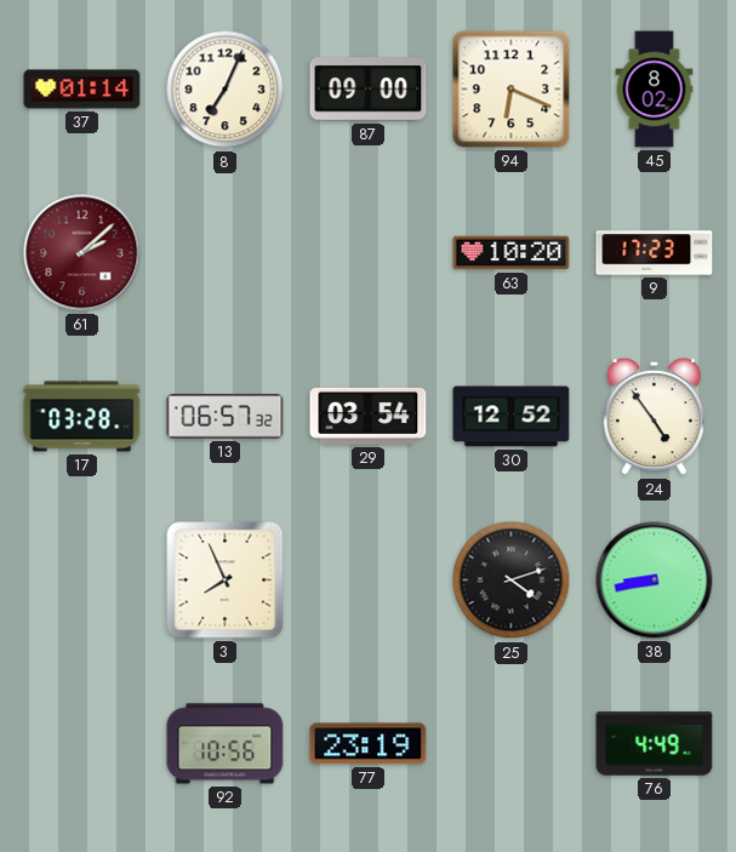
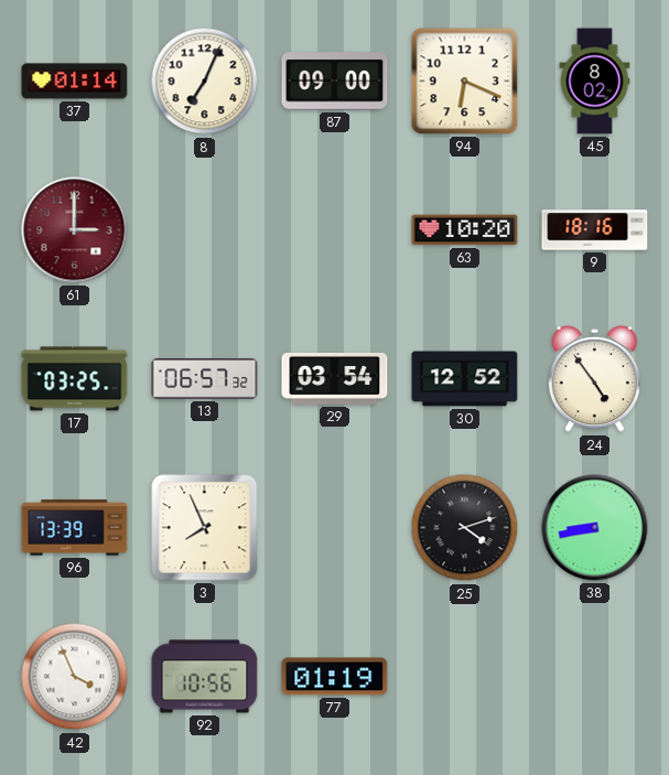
61: 2:08 -> 3:00
9: 17:23 -> 18:16
17: 03:28 -> 03:25
96: none -> 13:39
42: none -> 3:56
77: 23:19 -> 01:19
76: 4:49 -> none
